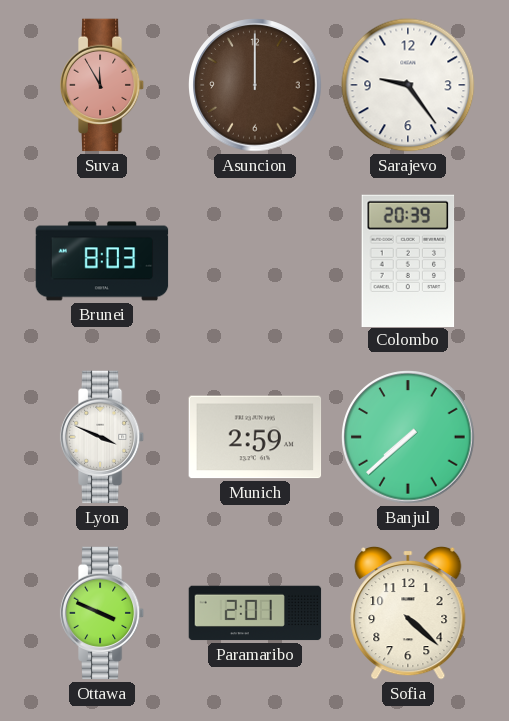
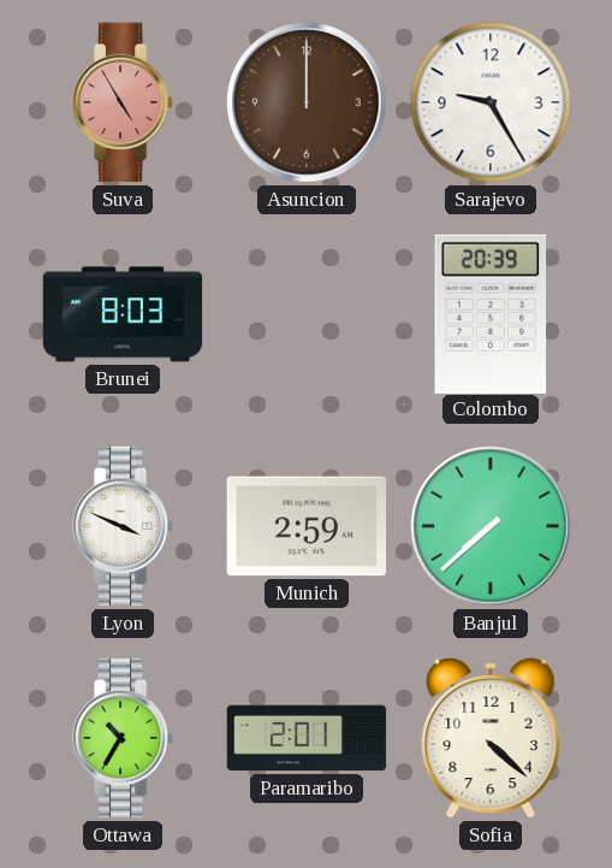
Suva: 11:55 -> 4:55
Sarajevo: 9:24 -> 9:25
Ottawa: 3:49 -> 10:35
